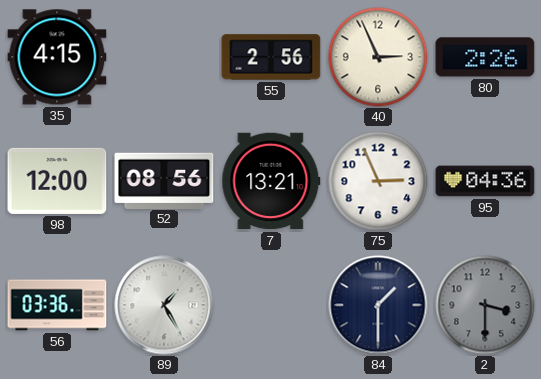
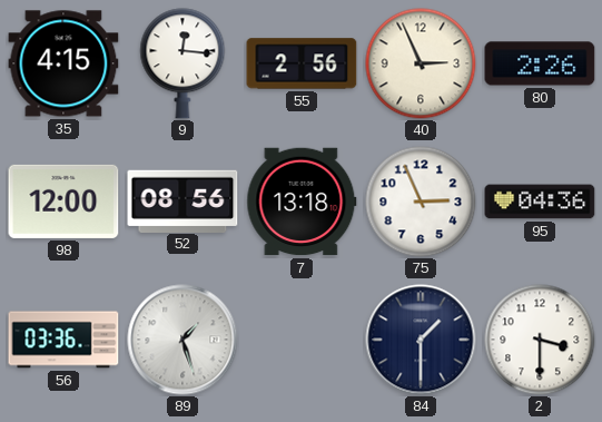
9: none -> 12:16
7: 13:21 -> 13:18
89: 1:25 -> 1:27
2 dial: grey -> white
